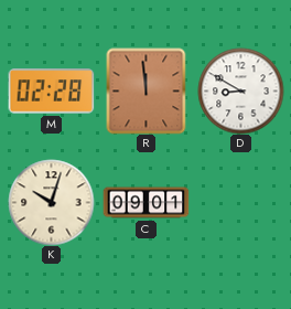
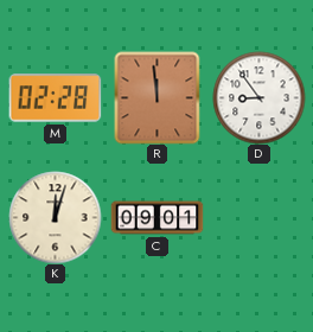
D: 8:50 -> 8:54
K: 10:03 -> 12:03
